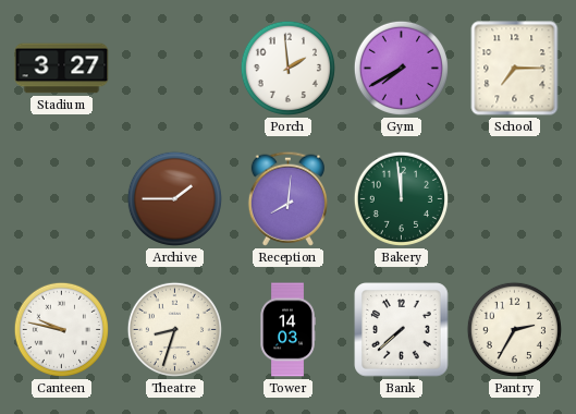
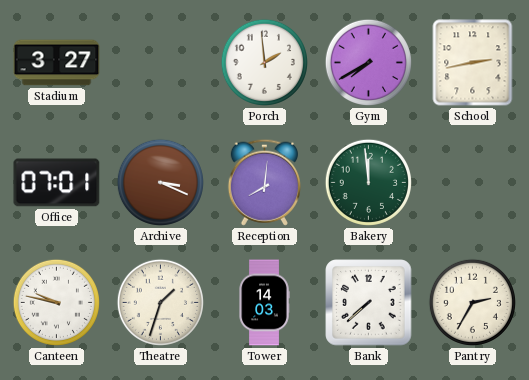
School: 7:15 -> 2:43
Office: none -> 07:01
Archive: 1:45 -> 3:19
Theatre: 8:33 -> 1:33
